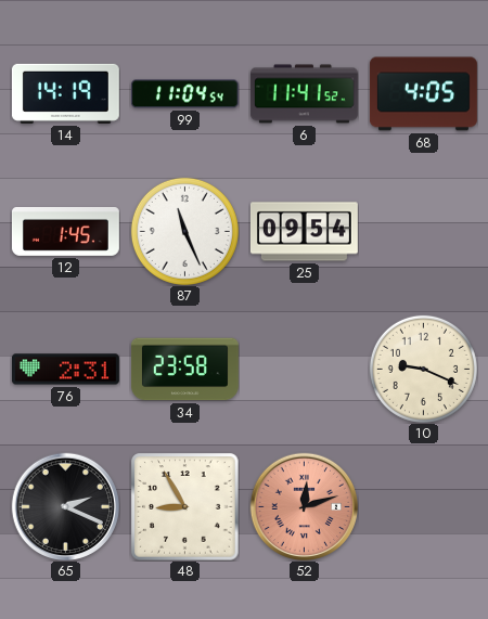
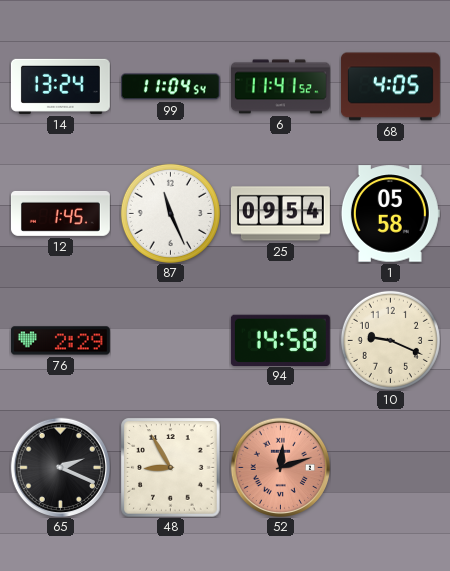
14: 14:19 -> 13:24
1: none -> 05:58
76: 2:31 -> 2:29
34: 23:58 -> none
94: none -> 14:58
